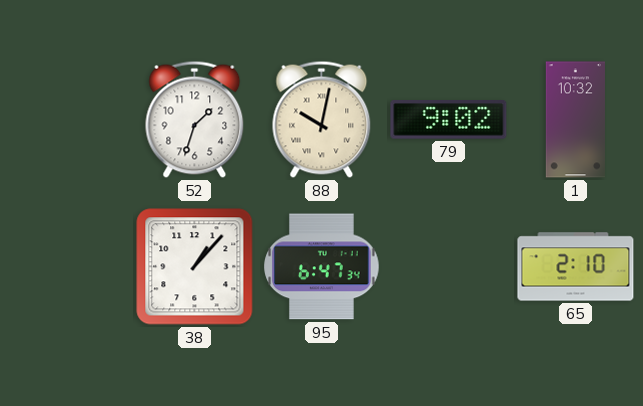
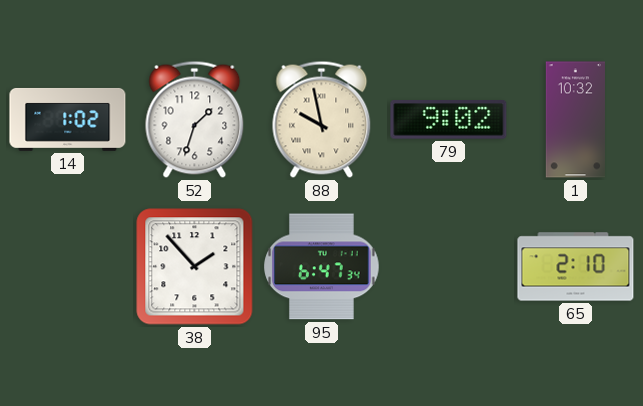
14: none -> 1:02
88: 10:02 -> 9:58
38: 1:07 -> 1:53
